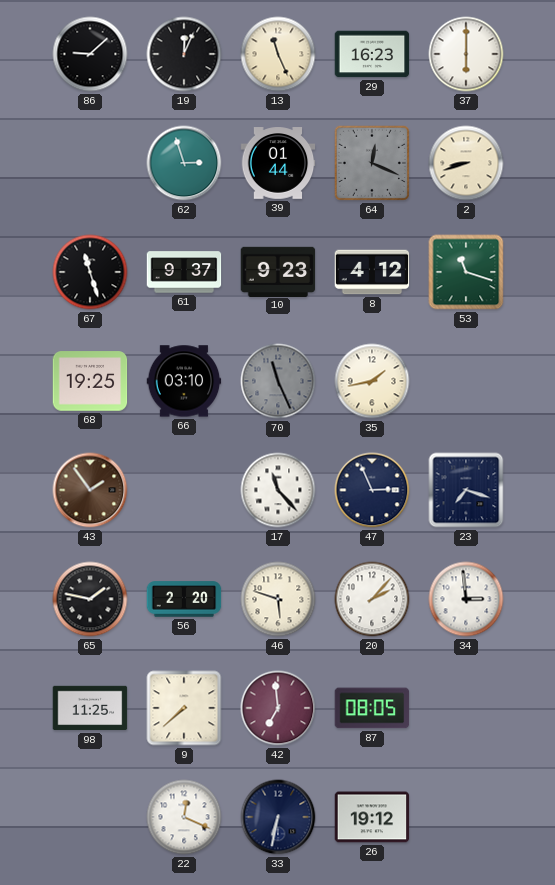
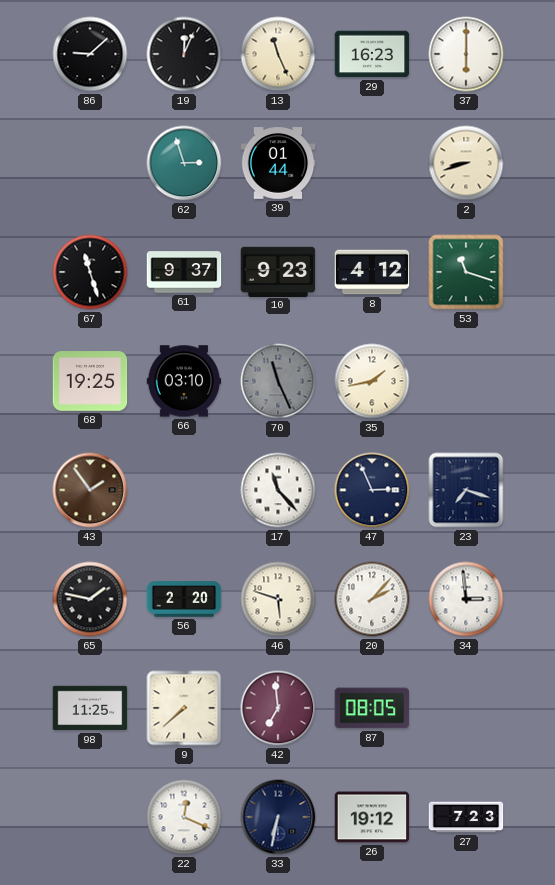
64: 12:19 -> none
27: none -> 7:23
